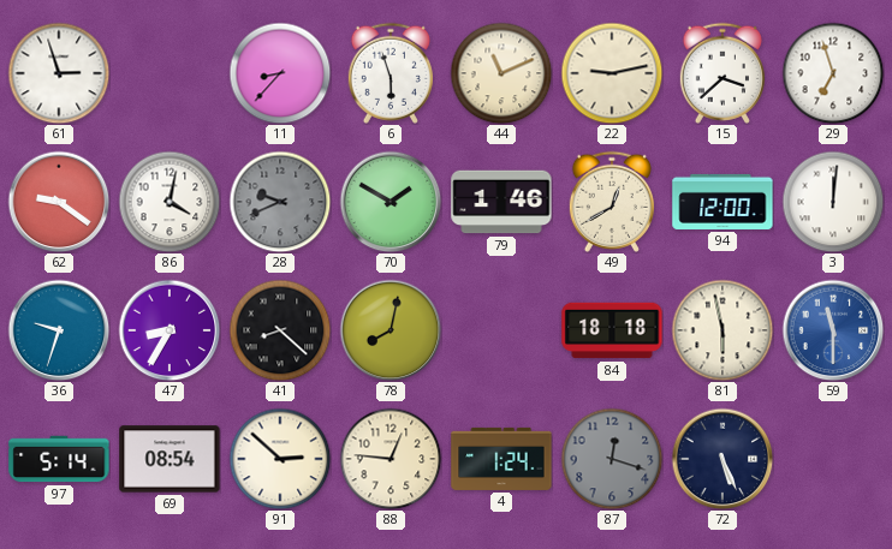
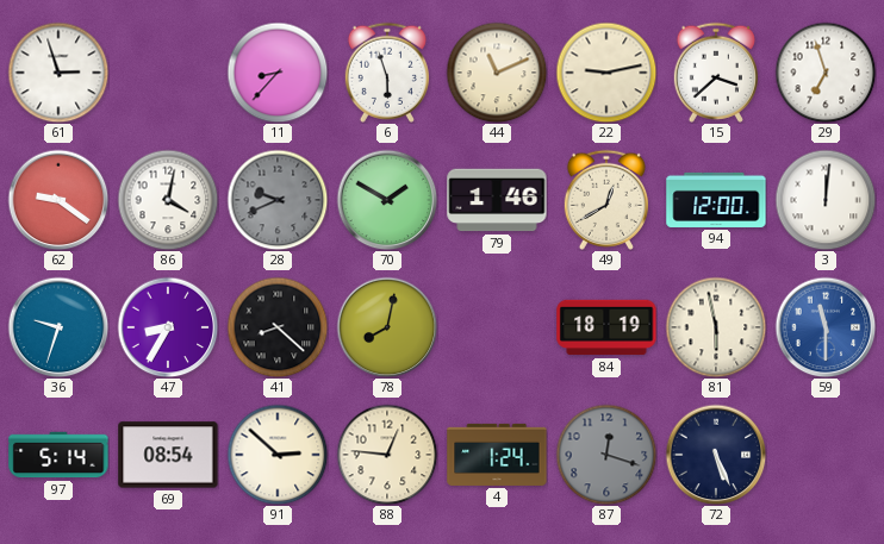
84: 18:18 -> 18:19
